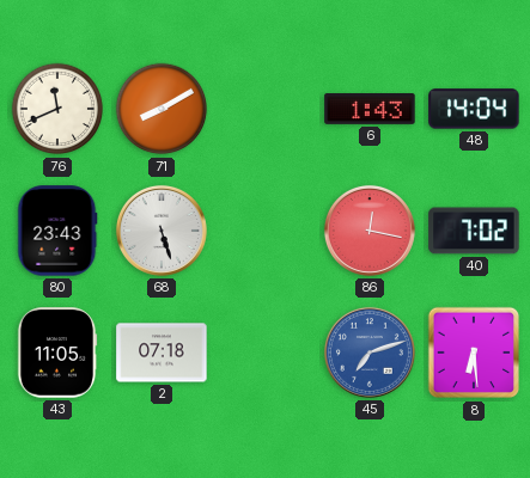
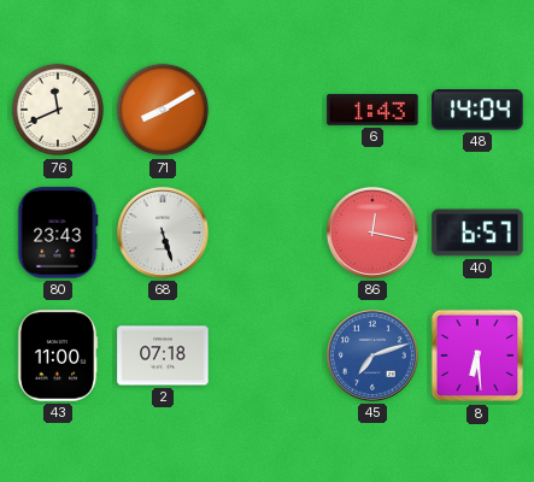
40: 7:02 -> 6:57
43: 11:05 -> 11:00
